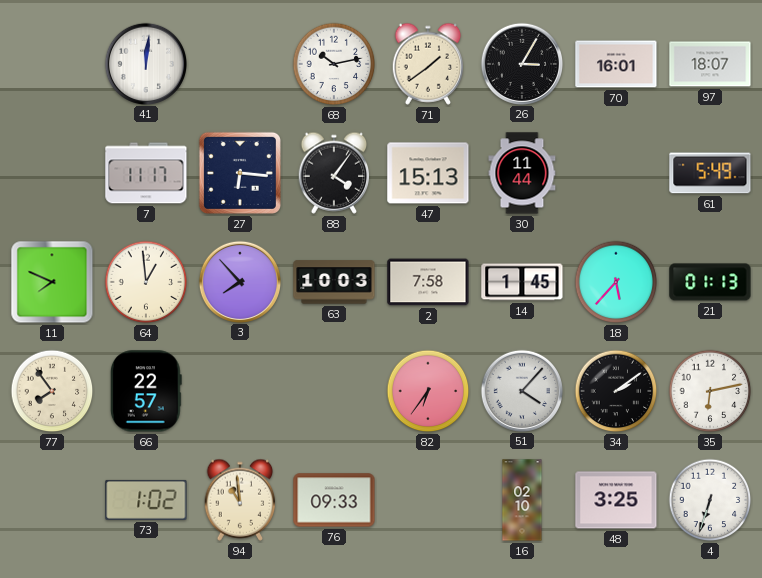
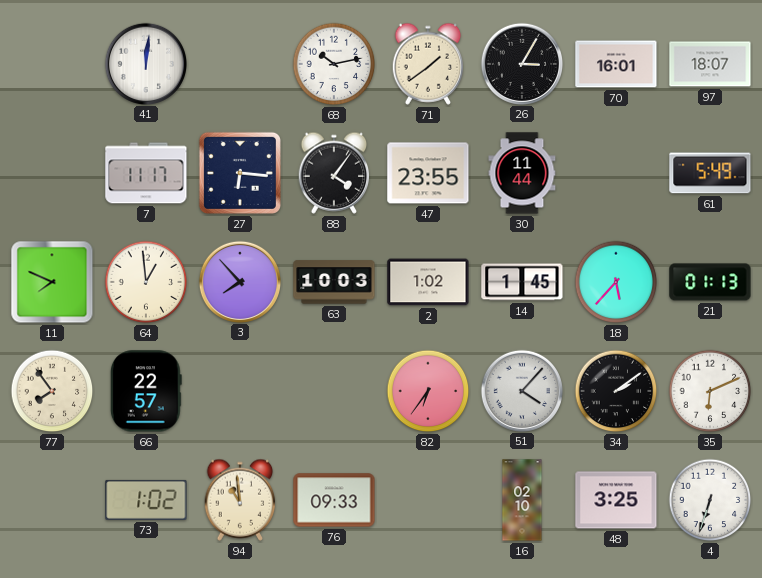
47: 15:13 -> 23:55
2: 7:58 -> 1:02
35: 6:13 -> 6:11
